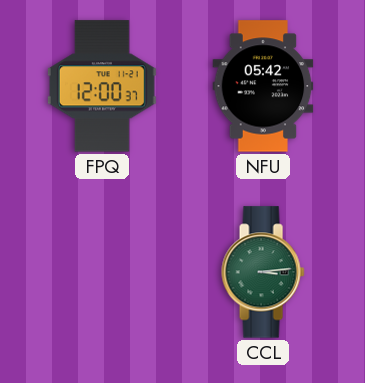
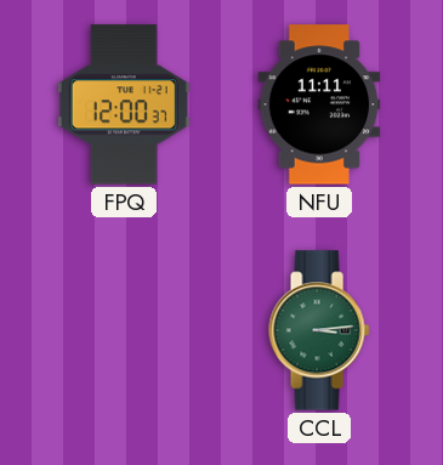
NFU: 05:42 -> 11:11
